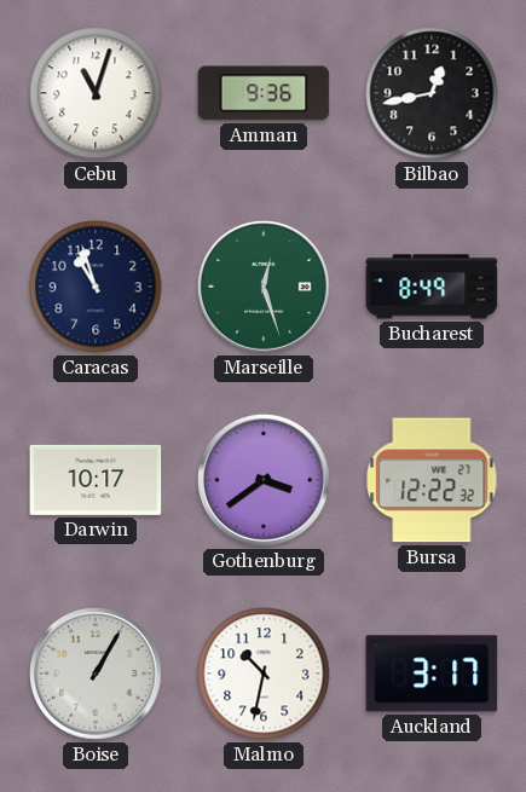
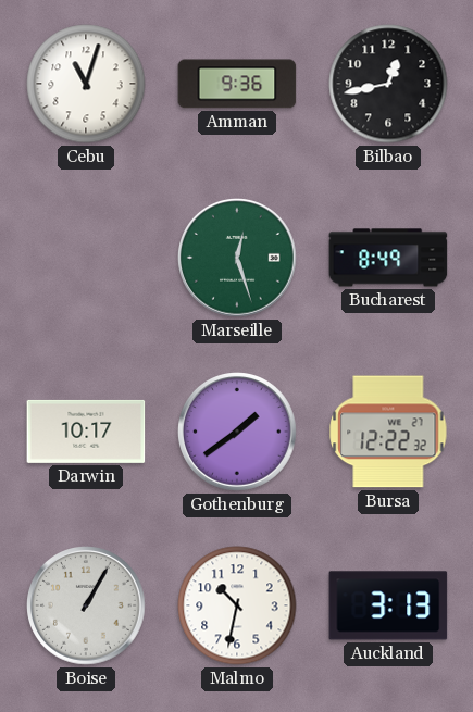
Caracas: 10:57 -> none
Gothenburg: 3:39 -> 1:39
Auckland: 3:17 -> 3:13
